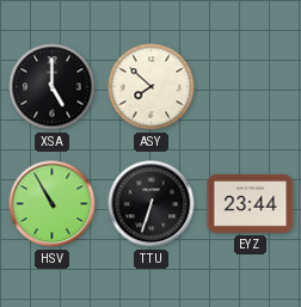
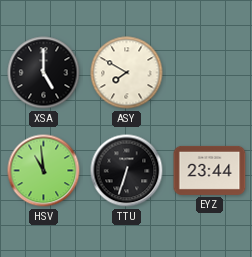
ASY: 7:52 -> 7:50
HSV: 10:55 -> 10:59
